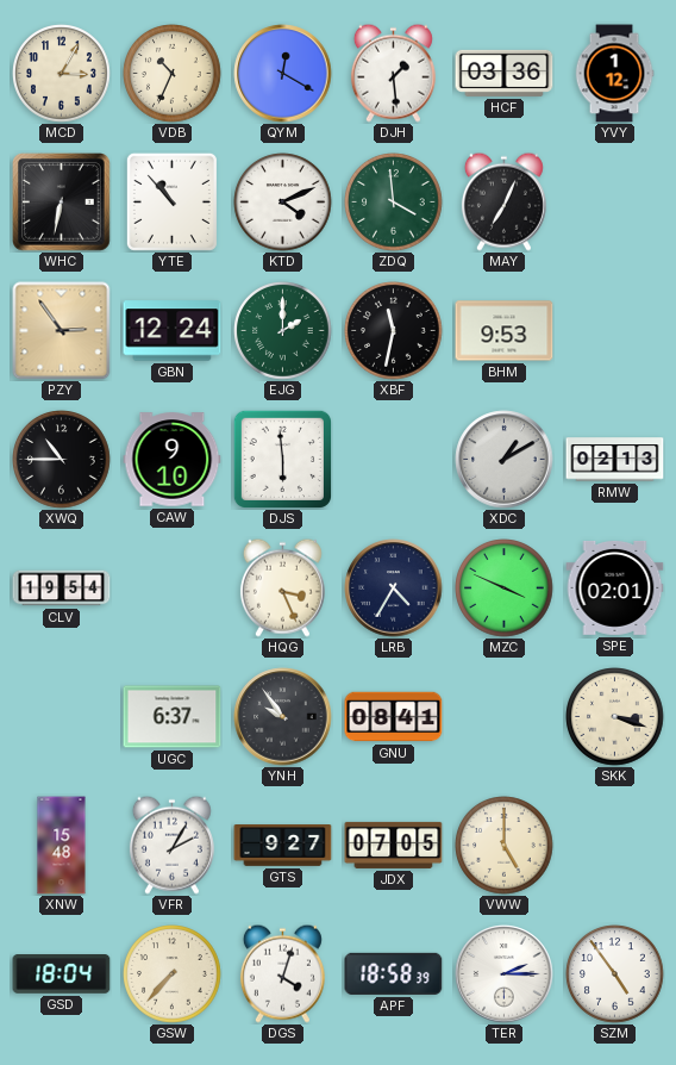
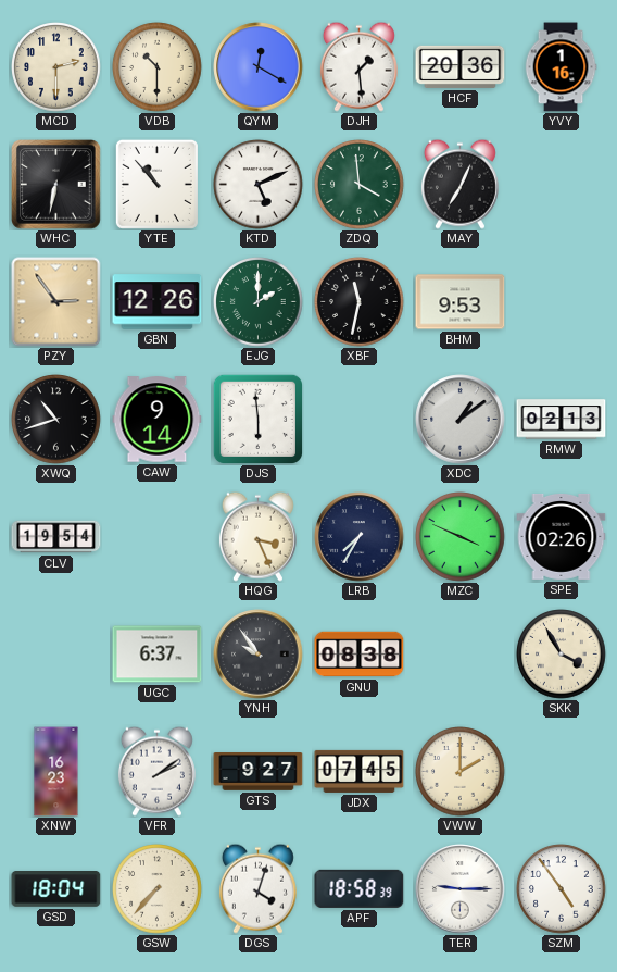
MCD: 3:05 -> 2:30
VDB: 10:34 -> 10:30
HCF: 03:36 -> 20:36
YVY: 1:12 -> 1:16
KTD: 4:11 -> 5:11
GBN: 12:24 -> 12:26
XWQ: 10:45 -> 10:42
CAW: 9:10 -> 9:14
XDC: 1:10 -> 1:09
LRB: 4:35 -> 7:35
SPE: 02:01 -> 02:26
GNU: 08:41 -> 08:38
SKK: 3:18 -> 3:55
XNW: 15:48 -> 16:23
VFR: 2:05 -> 2:09
JDX: 07:05 -> 07:45
VWW: 5:00 -> 2:00
TER: 2:15 -> 9:15
